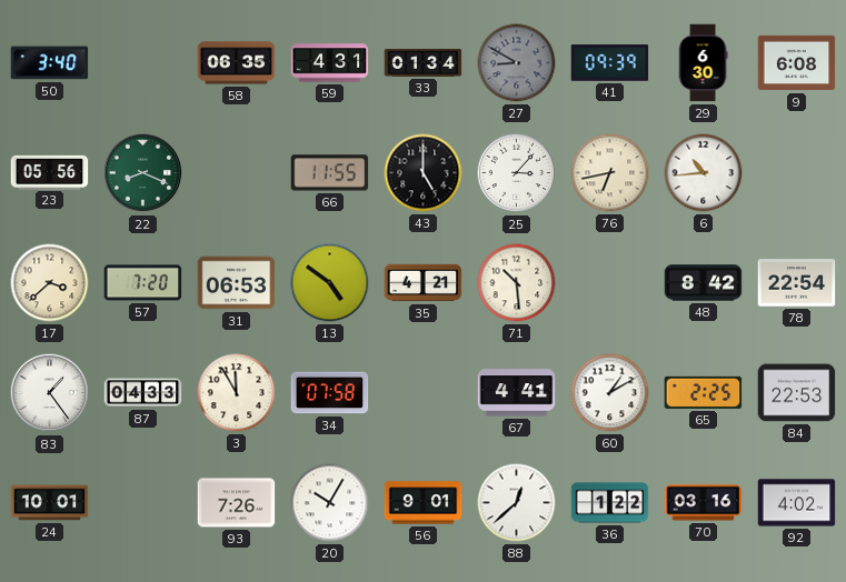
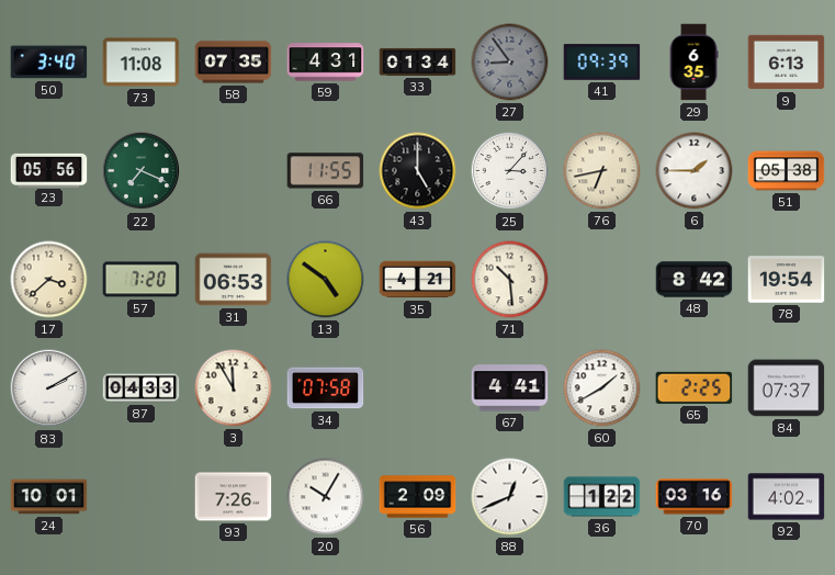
73: none -> 11:08
58: 06:35 -> 07:35
27: 8:50 -> 8:54
29: 6:30 -> 6:35
9: 6:08 -> 6:13
22: 8:19 -> 7:19
6: 10:44 -> 1:45
51: none -> 05:38
78: 22:54 -> 19:54
83: 1:24 -> 2:10
60: 1:10 -> 1:40
84: 22:53 -> 07:37
56: 9:01 -> 2:09
88: 12:38 -> 12:41
